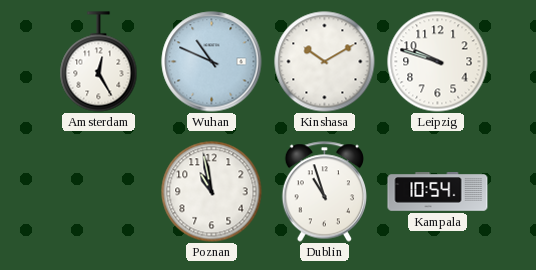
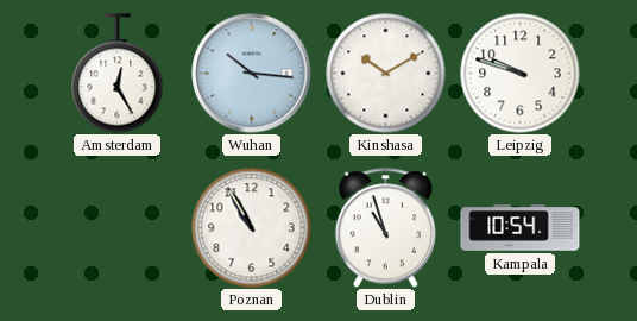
Wuhan: 10:49 -> 10:16
Poznan: 10:58 -> 10:55
